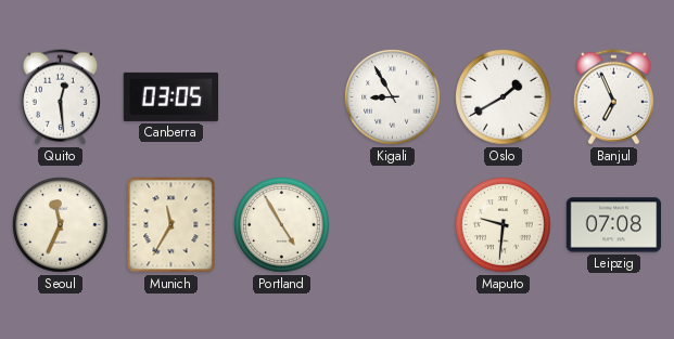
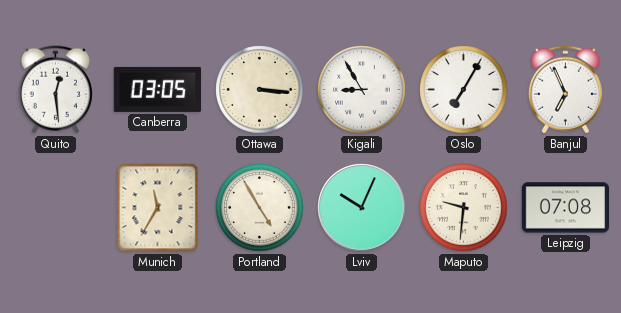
Ottawa: none -> 3:16
Oslo: 1:40 -> 7:05
Seoul: 11:34 -> none
Lviv: none -> 10:04
